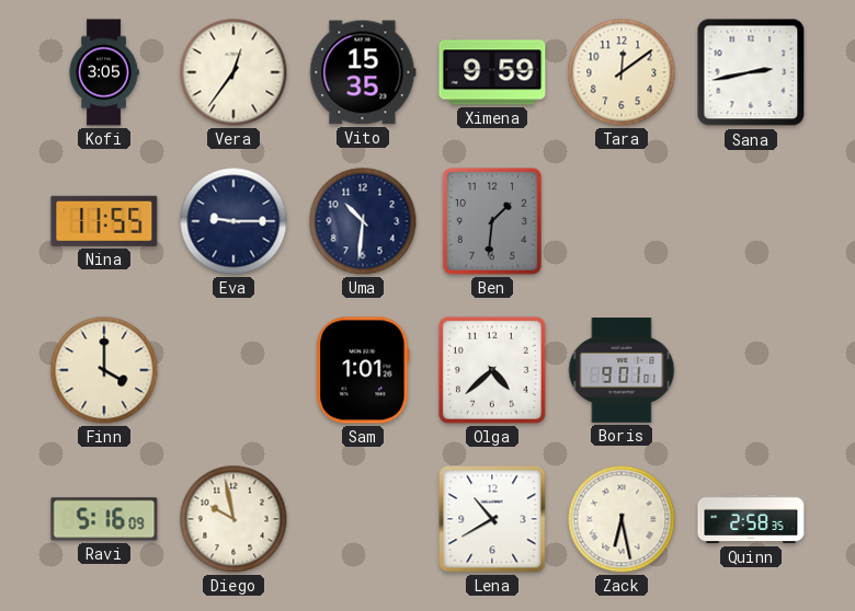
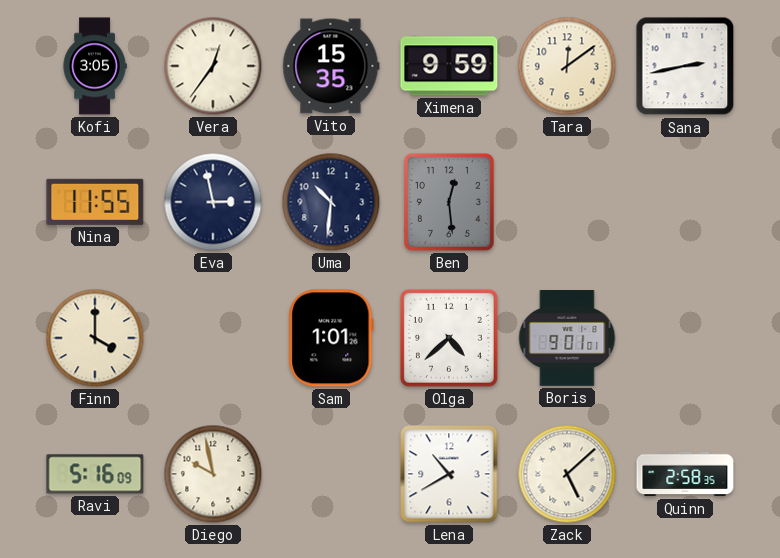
Eva: 9:15 -> 2:58
Ben: 1:31 -> 12:29
Zack: 6:28 -> 5:08
